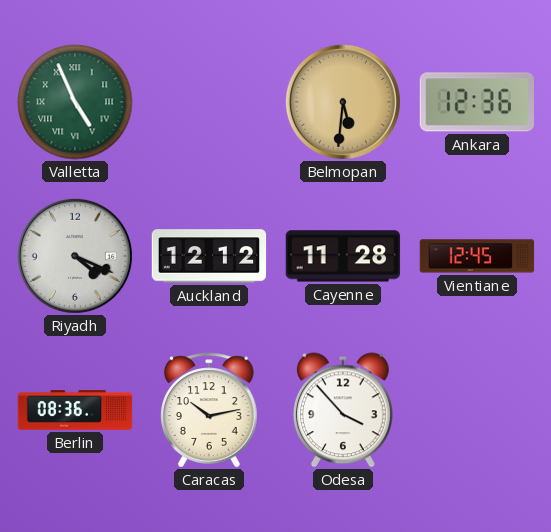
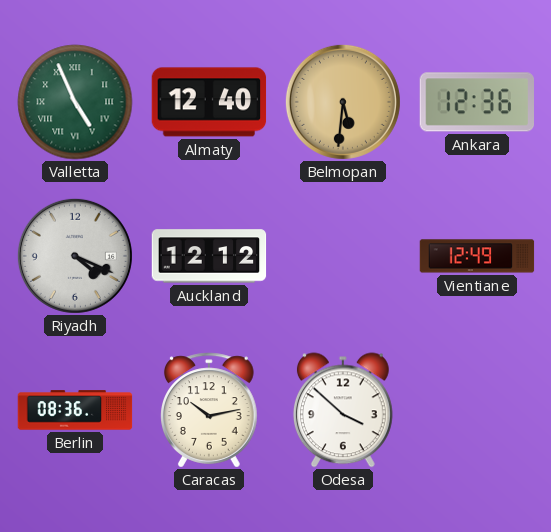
Almaty: none -> 12:40
Cayenne: 11:28 -> none
Vientiane: 12:45 -> 12:49
Odesa: 3:53 -> 3:52
